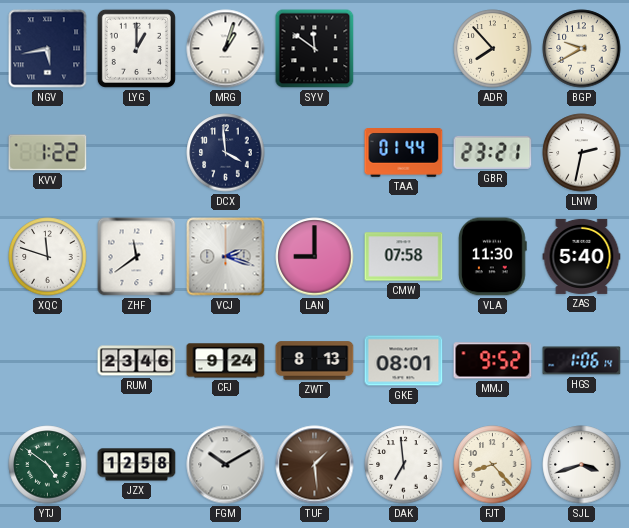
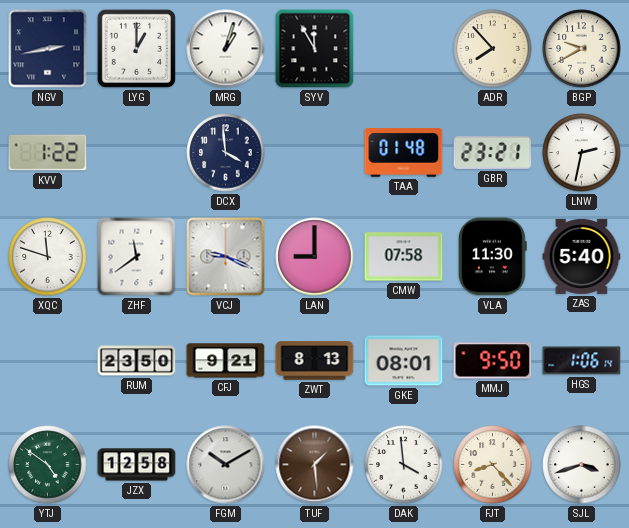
NGV: 5:43 -> 2:43
SYV: 11:51 -> 11:55
TAA: 01:44 -> 01:48
VCJ: 2:18 -> 9:19
RUM: 23:46 -> 23:50
CFJ: 9:24 -> 9:21
MMJ: 9:52 -> 9:50
DAK: 6:59 -> 3:59
